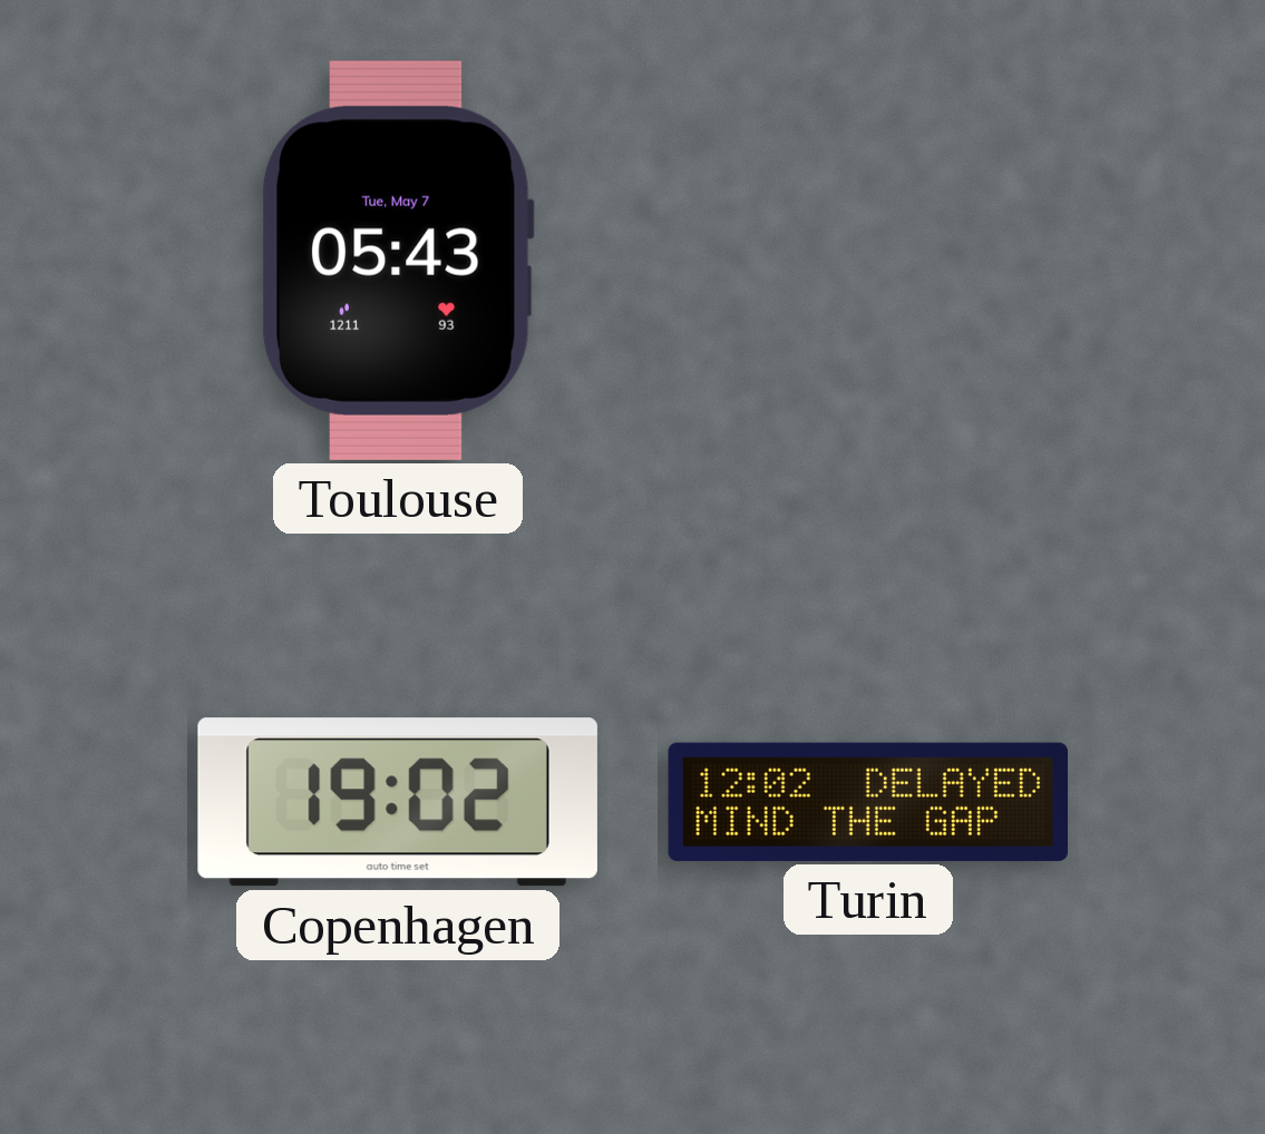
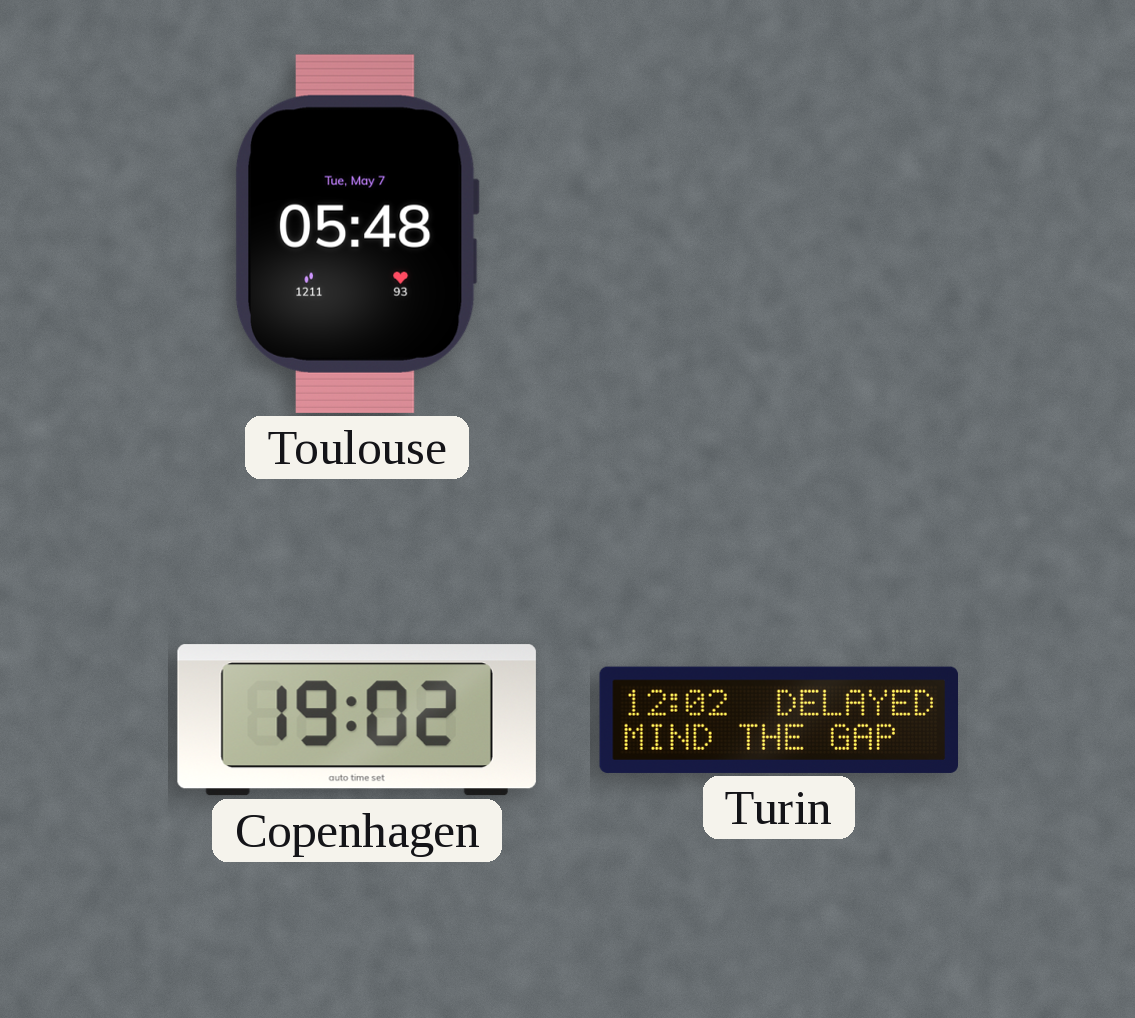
Toulouse: 05:43 -> 05:48
